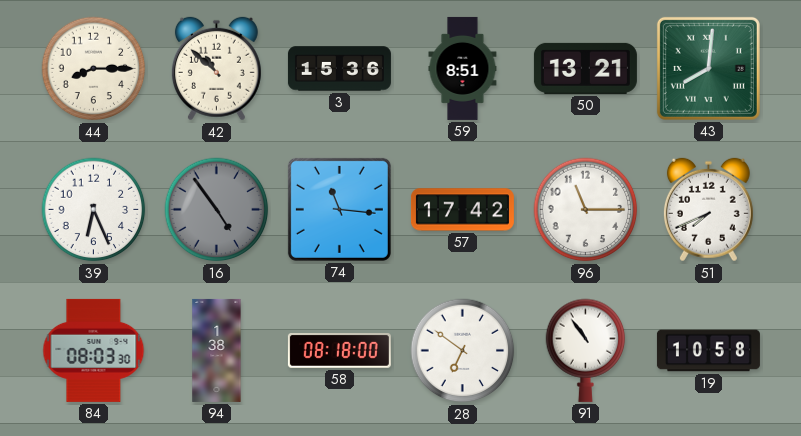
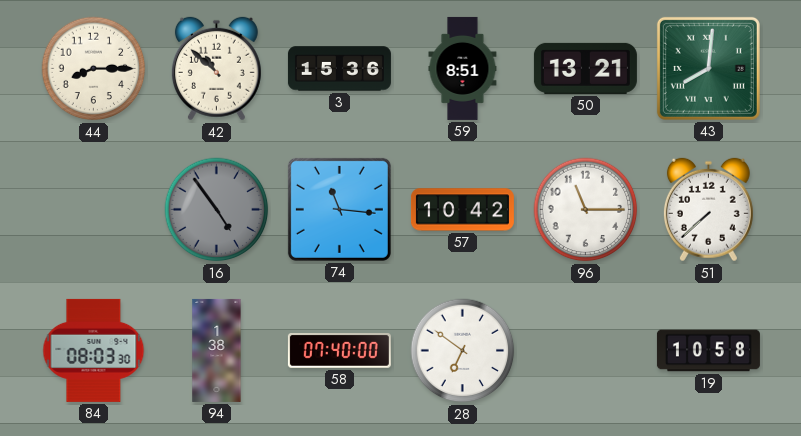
39: 6:26 -> none
57: 17:42 -> 10:42
51: 7:41 -> 7:38
58: 08:18 -> 07:40
91: 10:54 -> none
